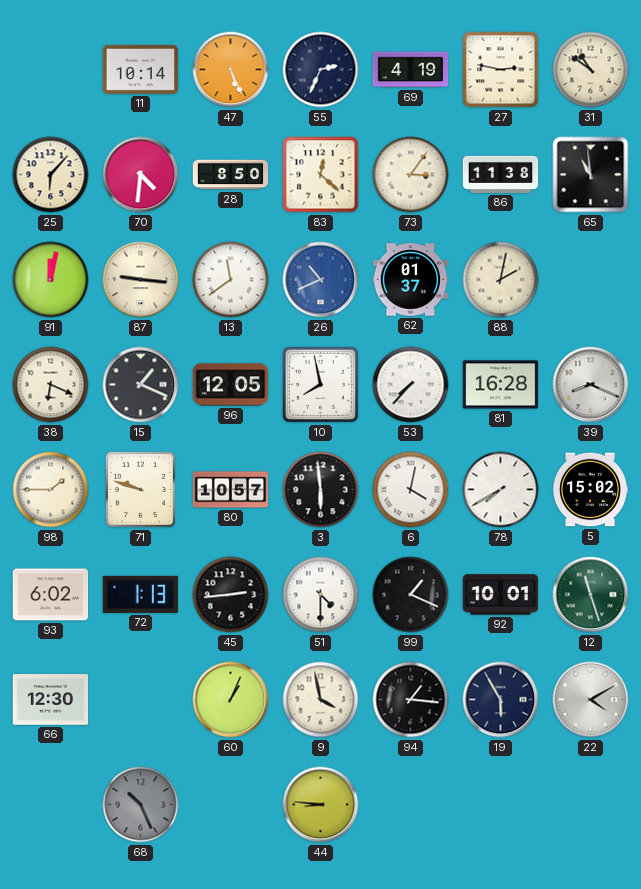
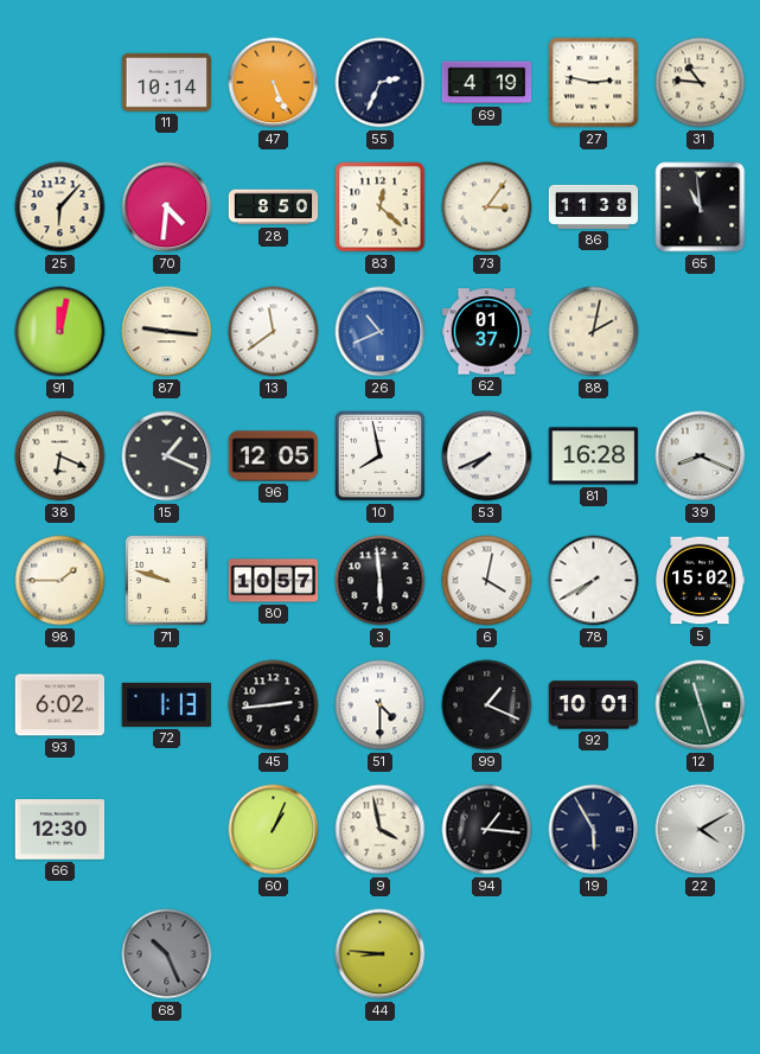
31: 10:51 -> 10:46
53: 7:37 -> 7:41
